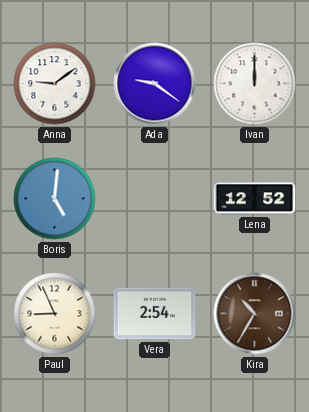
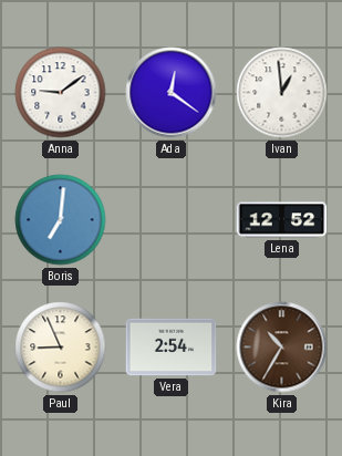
Ada: 9:21 -> 12:21
Ivan: 12:00 -> 12:59
Boris: 5:01 -> 7:01
